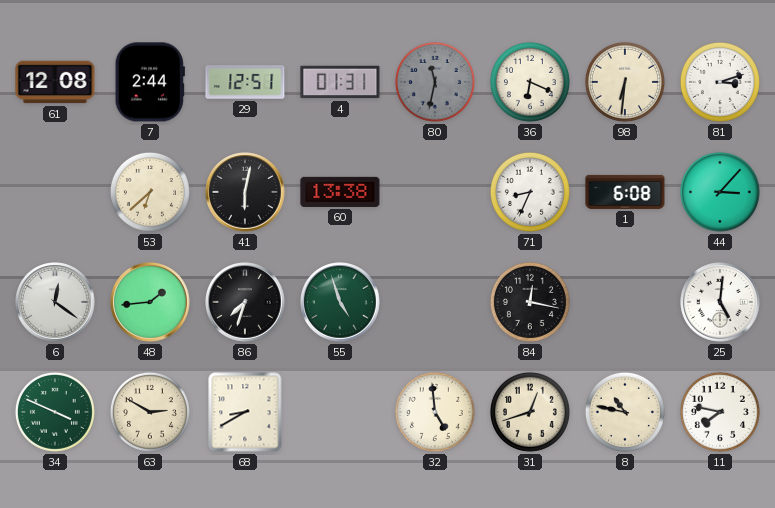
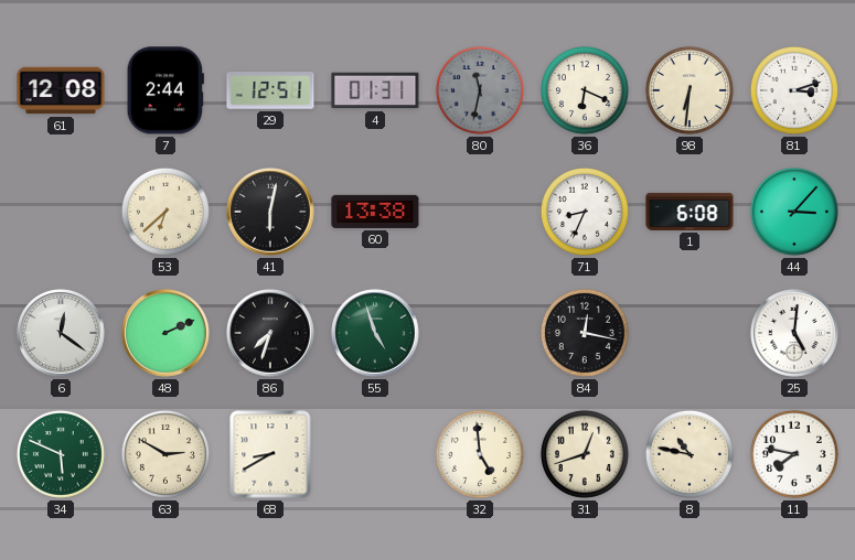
48: 1:44 -> 2:11
34: 3:49 -> 5:49
